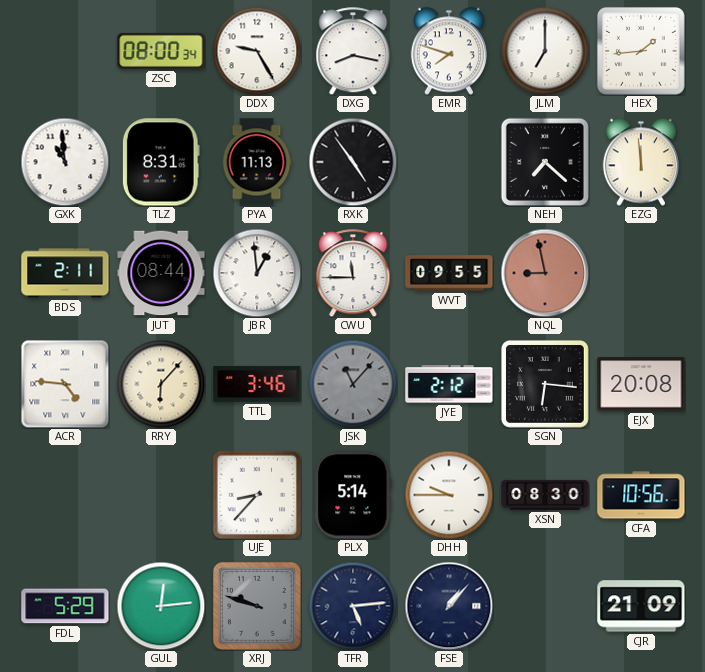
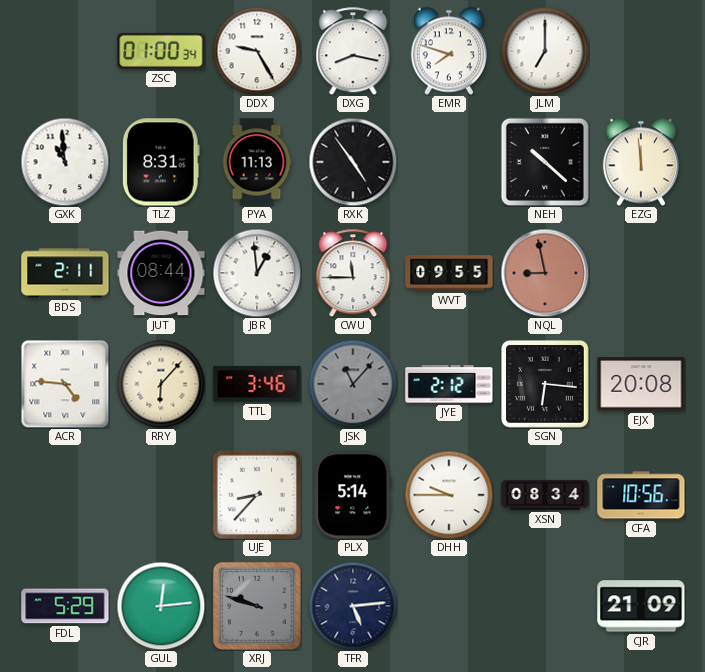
ZSC: 08:00 -> 01:00
HEX: 1:44 -> none
NEH: 7:22 -> 10:22
XSN: 08:30 -> 08:34
FSE: 1:07 -> none
